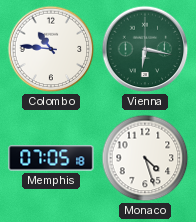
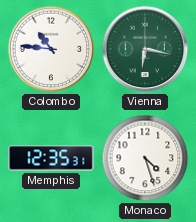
Memphis: 07:05 -> 12:35
